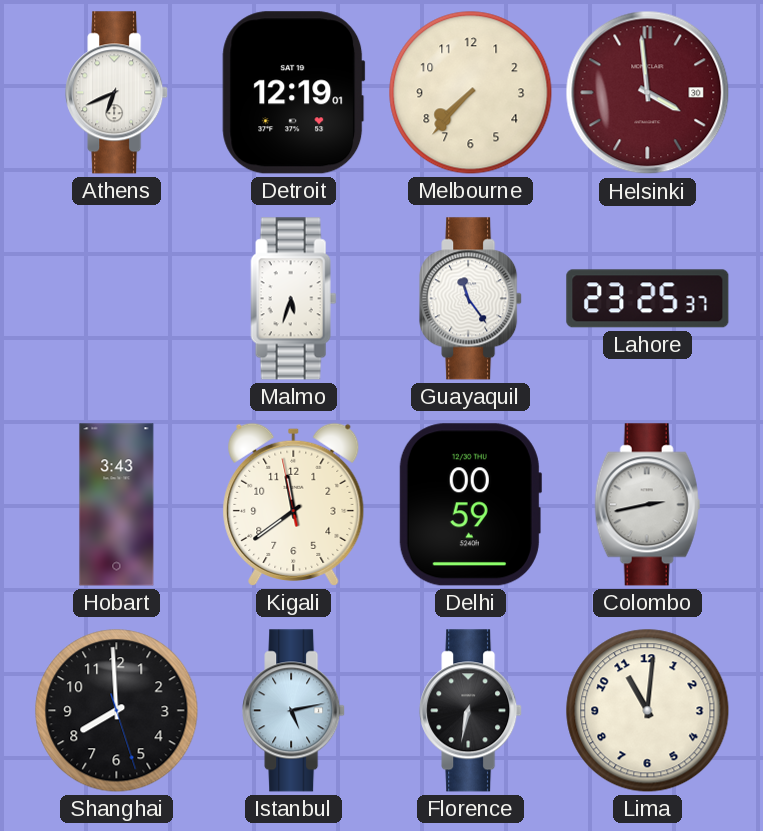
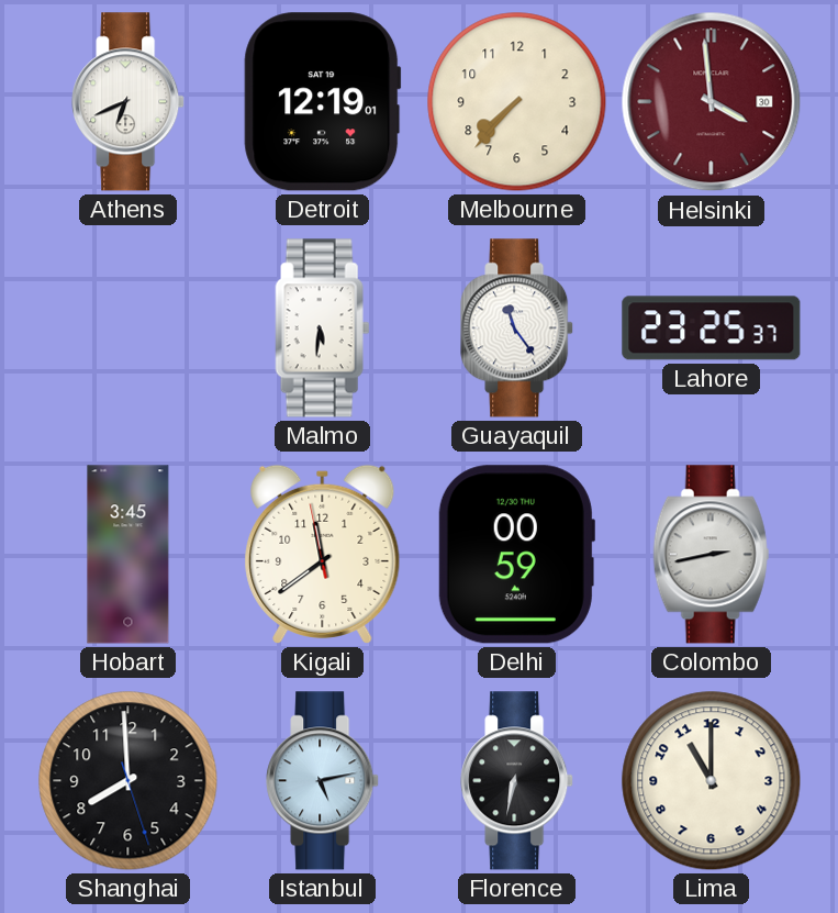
Malmo: 5:33 -> 5:31
Hobart: 3:43 -> 3:45
Lima: 11:01 -> 11:00
